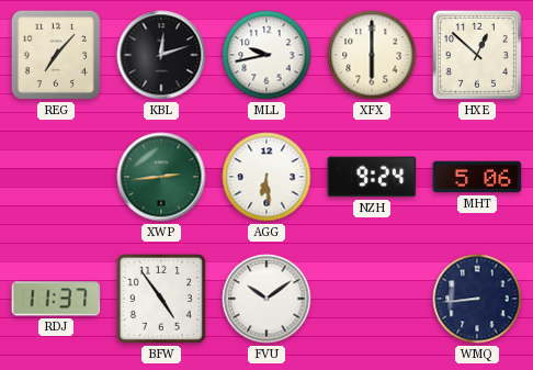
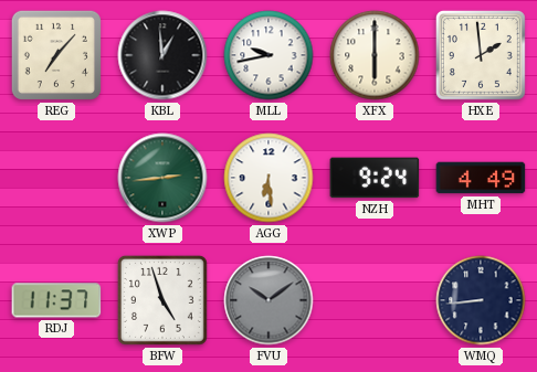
KBL: 12:12 -> 12:59
HXE: 12:52 -> 1:59
MHT: 5:06 -> 4:49
BFW: 4:54 -> 4:57
FVU dial: white -> grey
